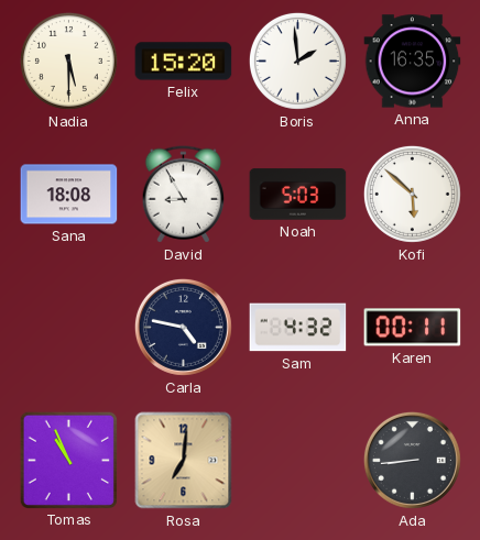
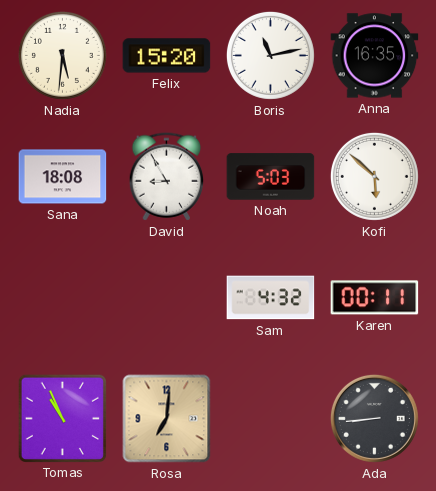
Nadia: 5:30 -> 5:31
Boris: 1:59 -> 11:13
Carla: 4:47 -> none
